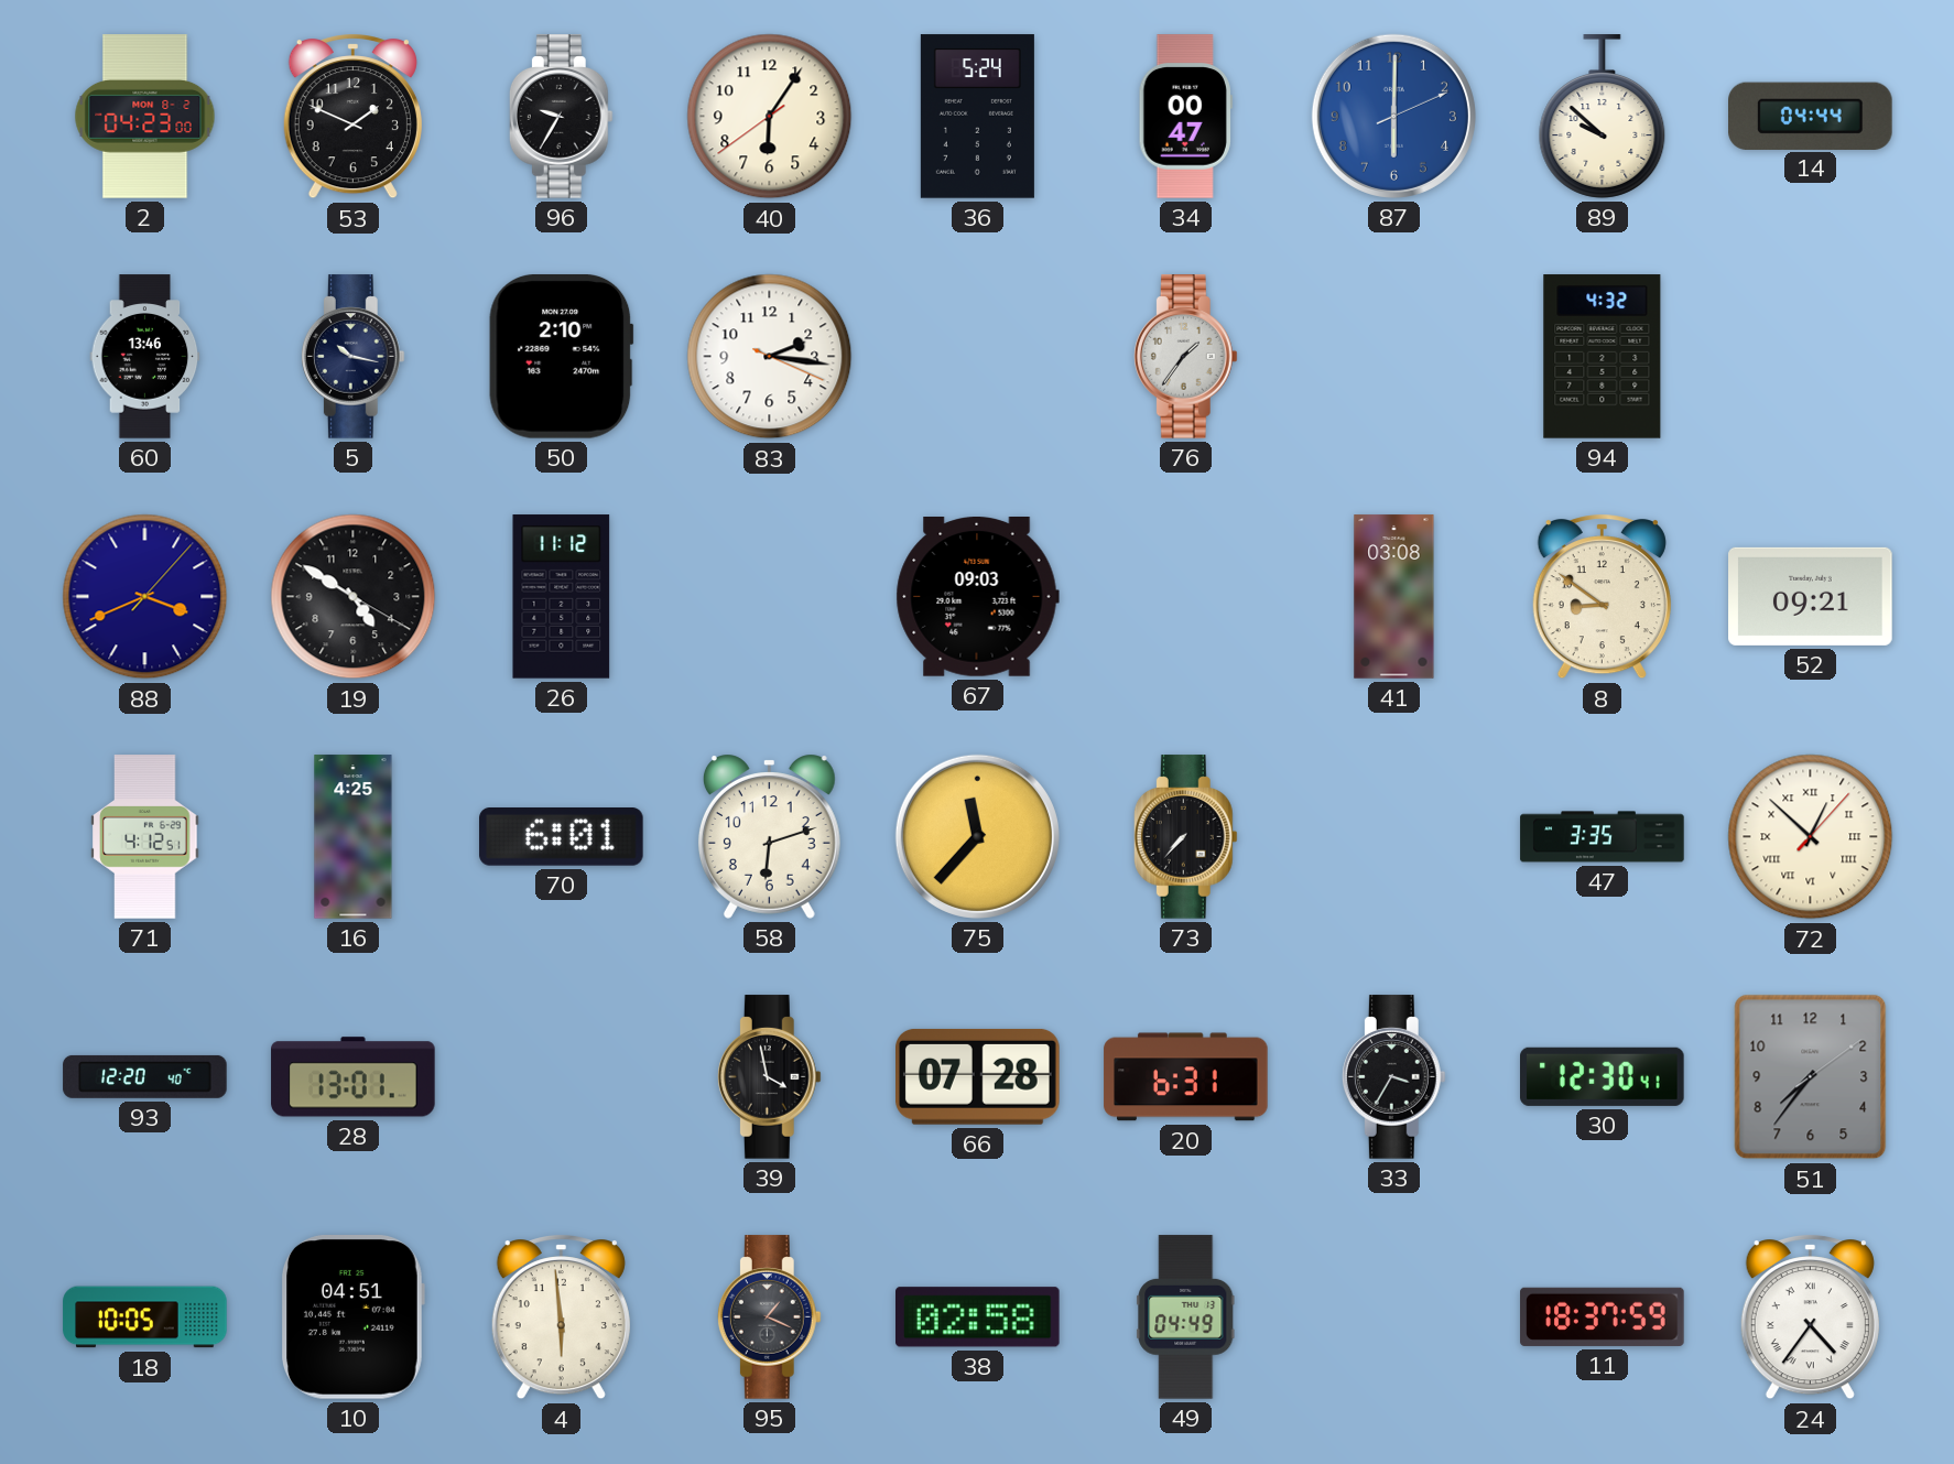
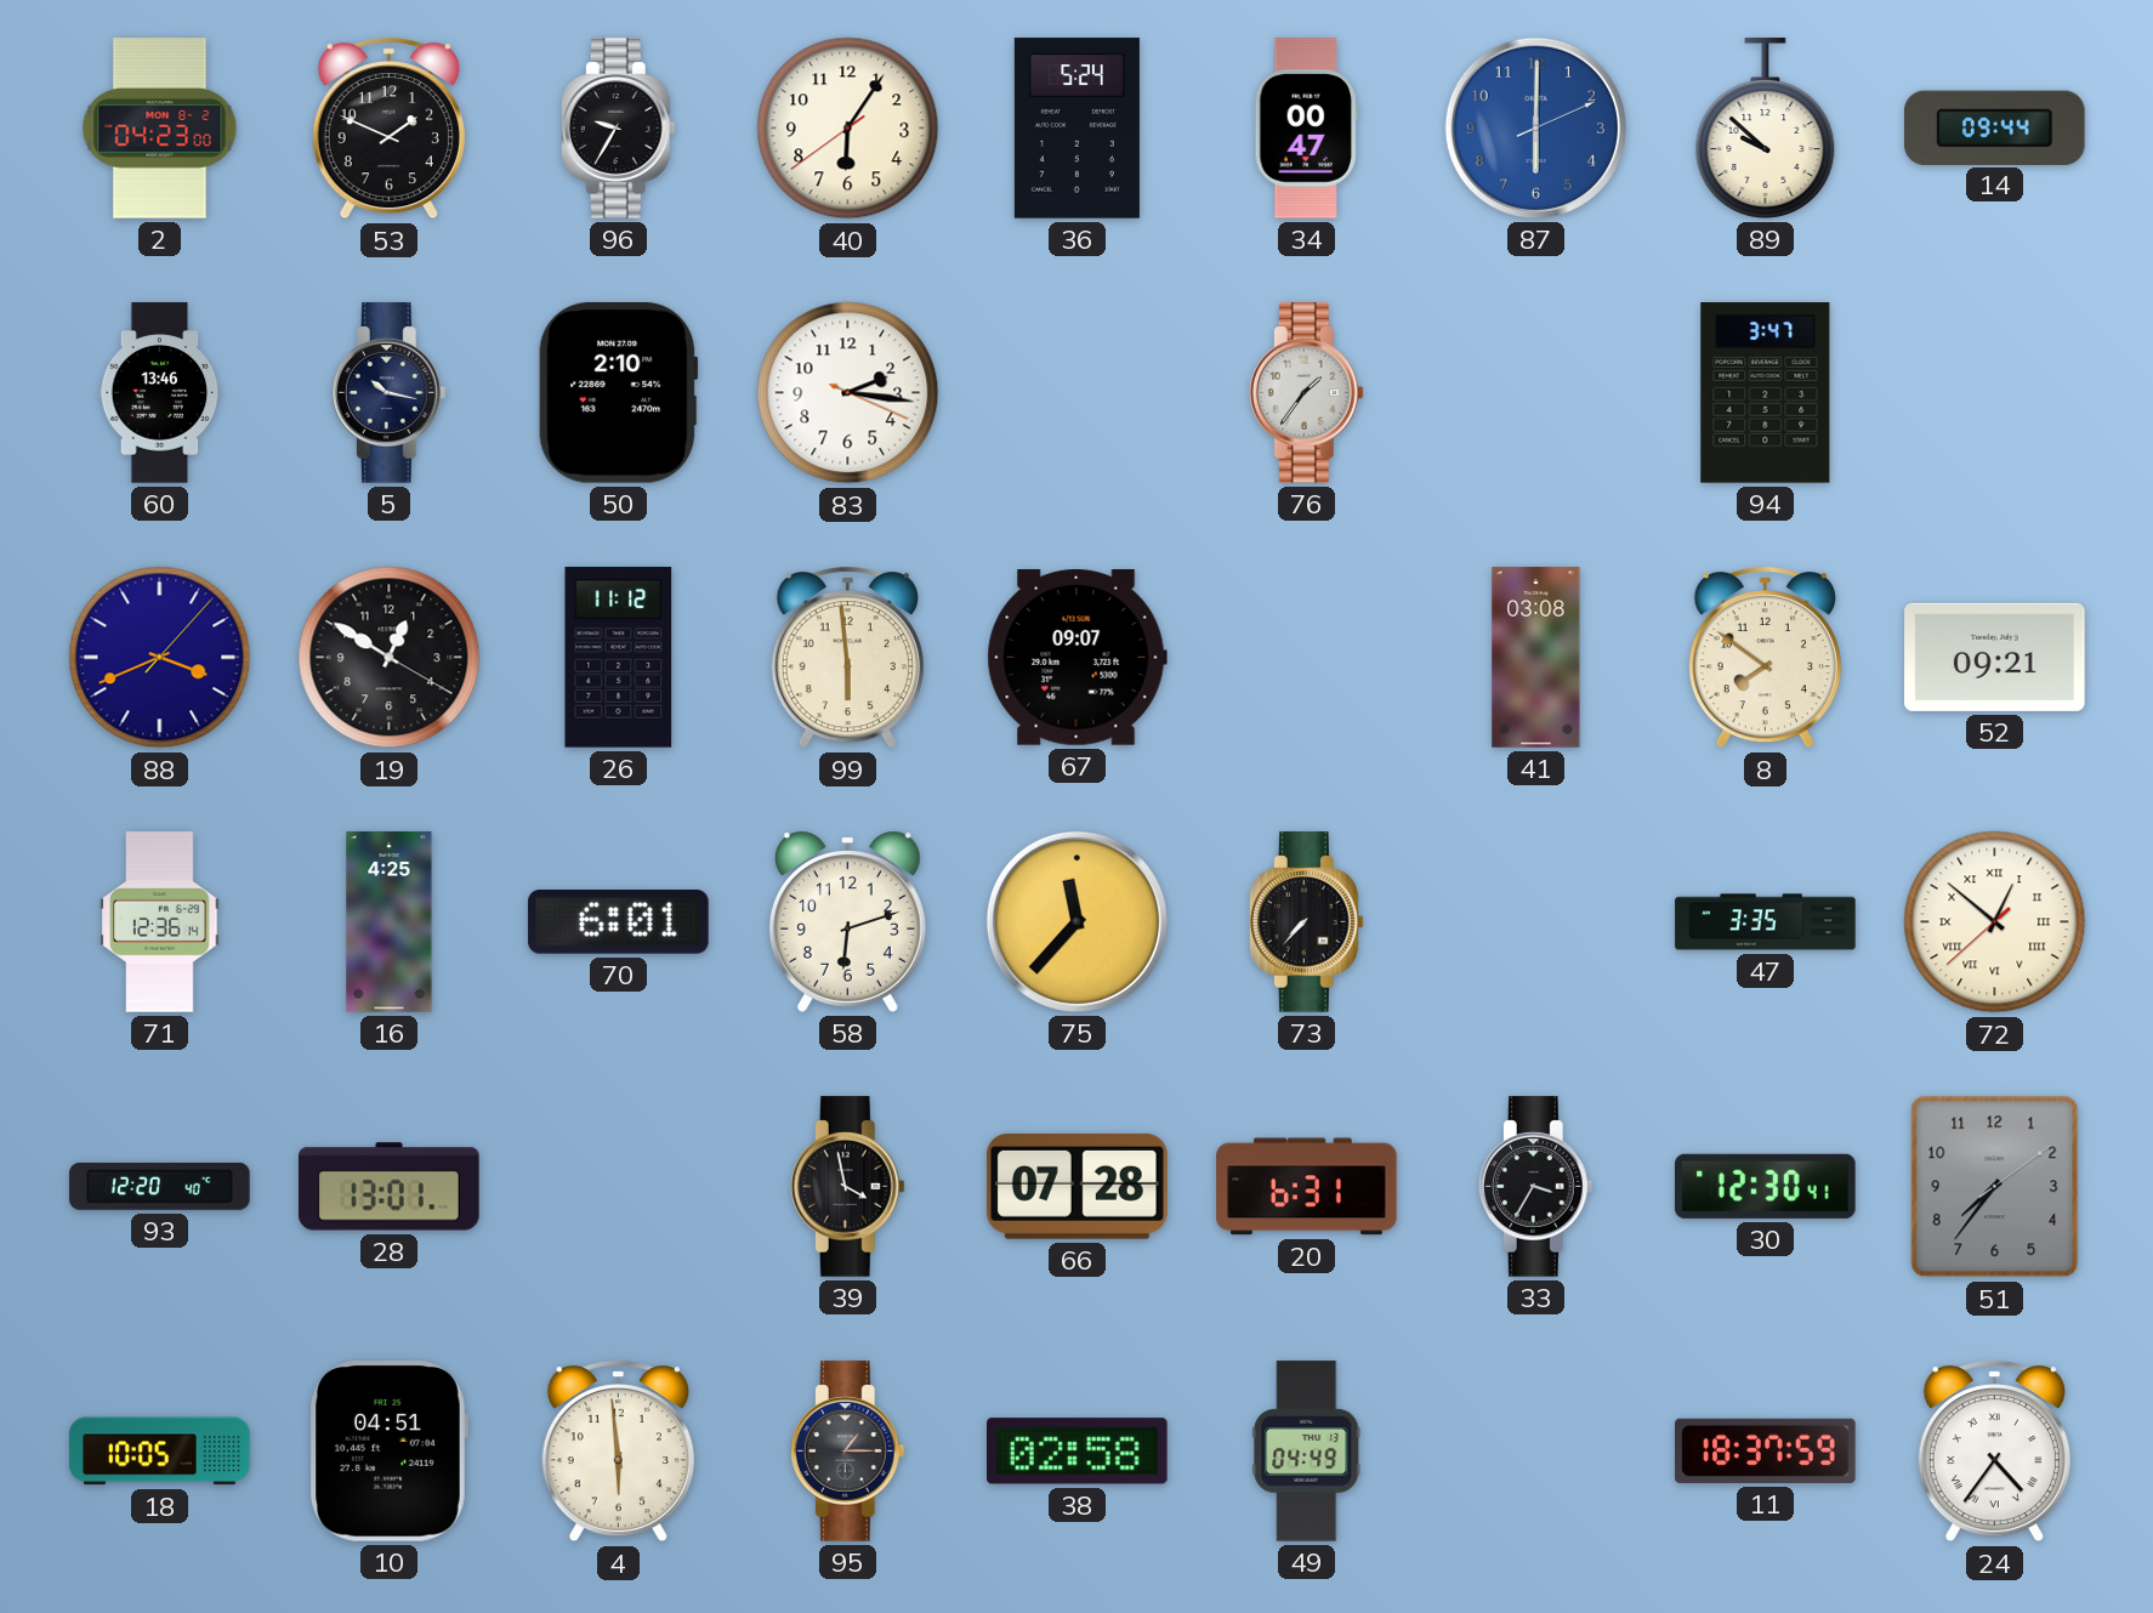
14: 04:44 -> 09:44
94: 4:32 -> 3:47
19: 4:50 -> 12:50
99: none -> 5:59
67: 09:03 -> 09:07
8: 8:51 -> 7:51
71: 4:12 -> 12:36
72: 12:52 -> 12:51
95: 1:19 -> 1:15
